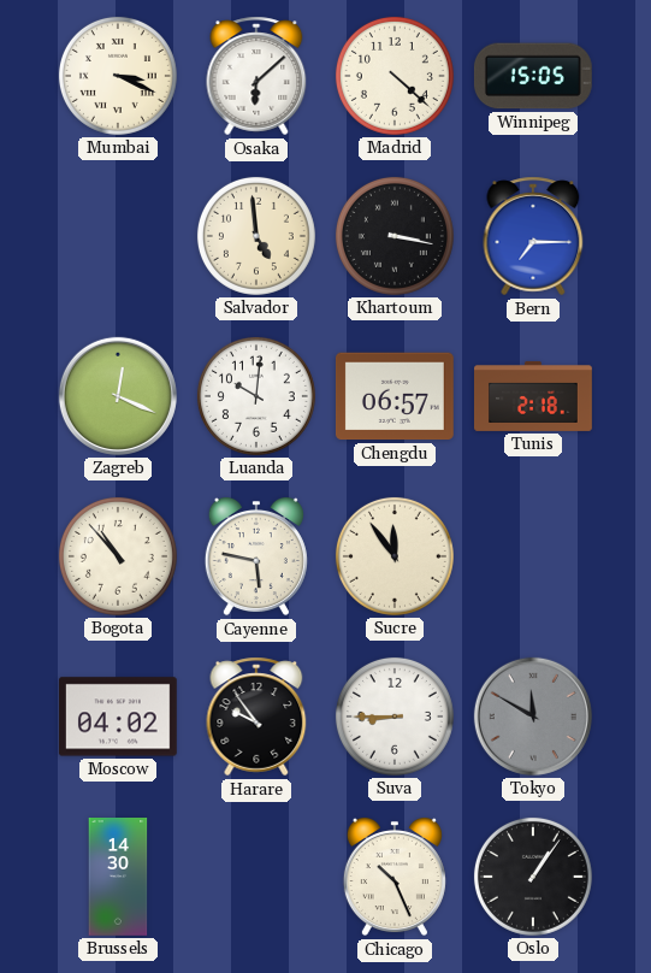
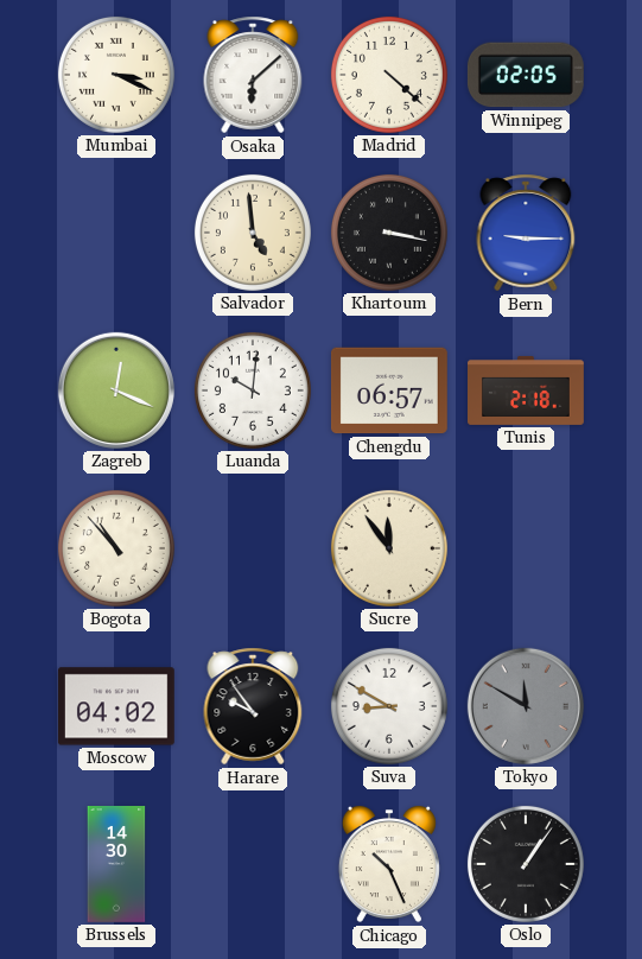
Winnipeg: 15:05 -> 02:05
Bern: 7:15 -> 9:15
Cayenne: 5:47 -> none
Suva: 8:45 -> 8:50
